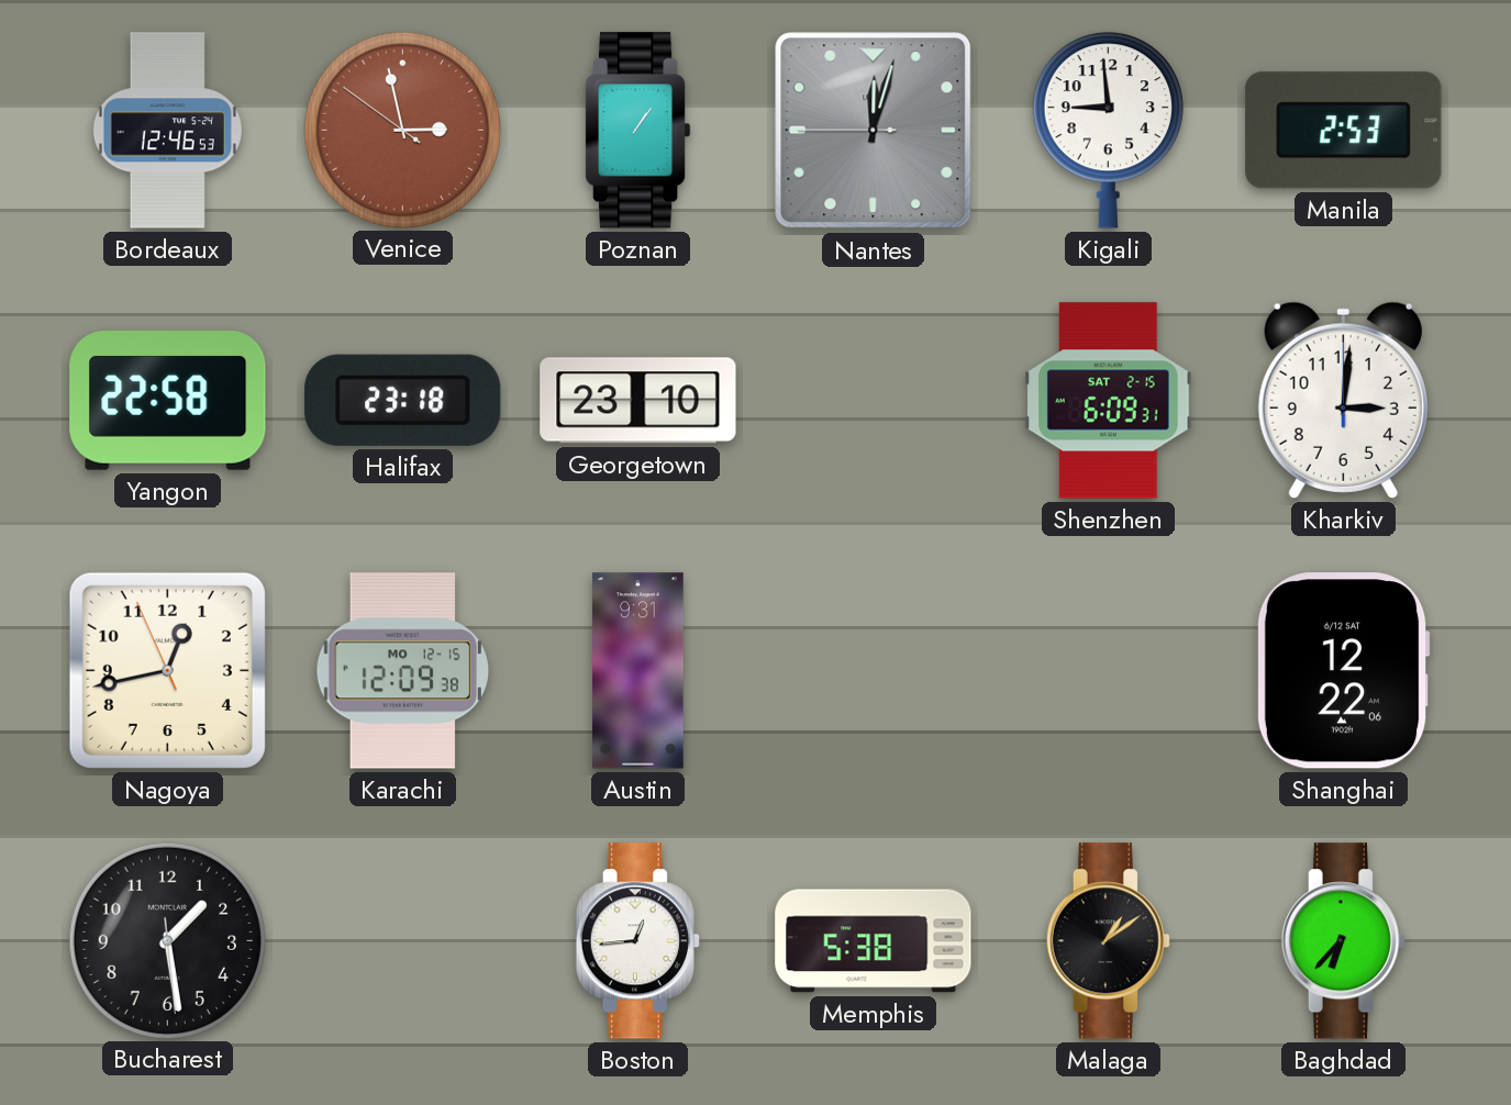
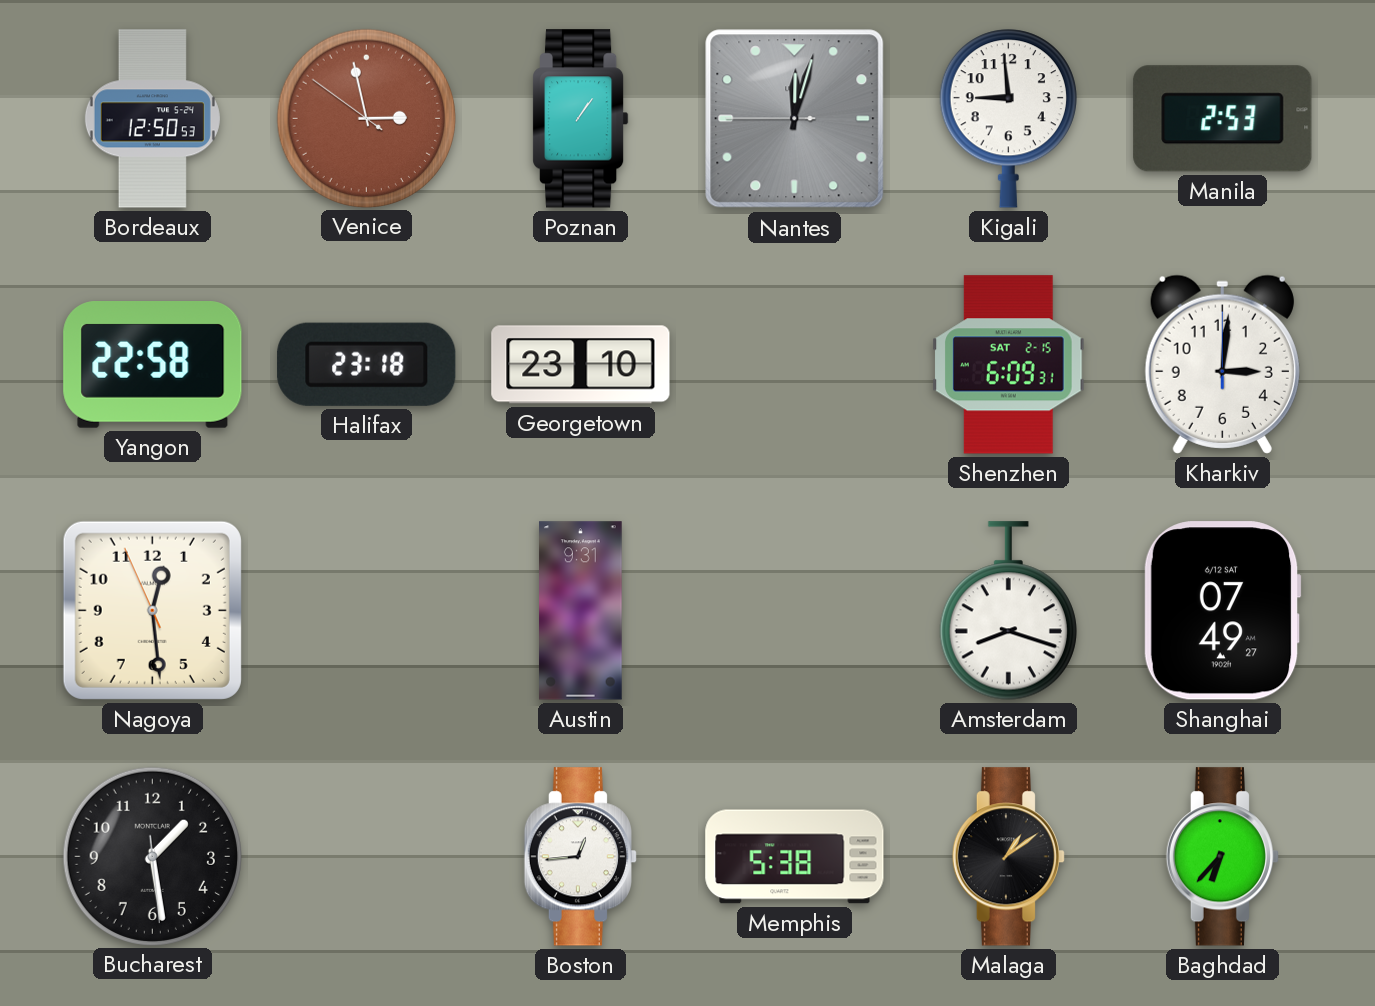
Bordeaux: 12:46 -> 12:50
Nagoya: 12:42 -> 12:28
Karachi: 12:09 -> none
Amsterdam: none -> 8:18
Shanghai: 12:22 -> 07:49
